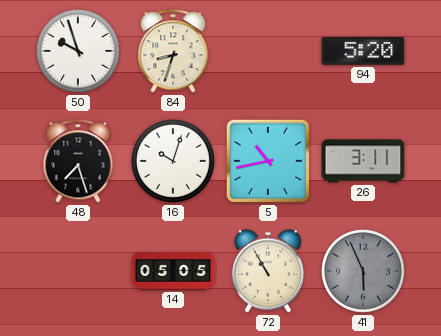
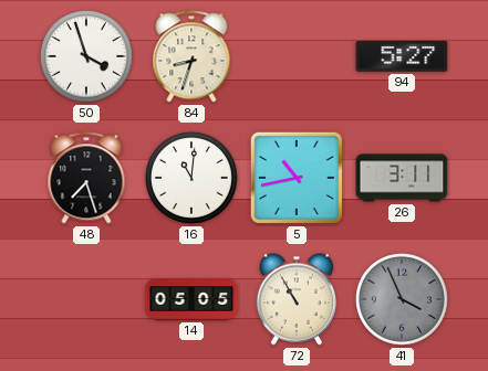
50: 9:57 -> 3:57
94: 5:20 -> 5:27
16: 10:03 -> 11:01
41: 5:56 -> 3:56
